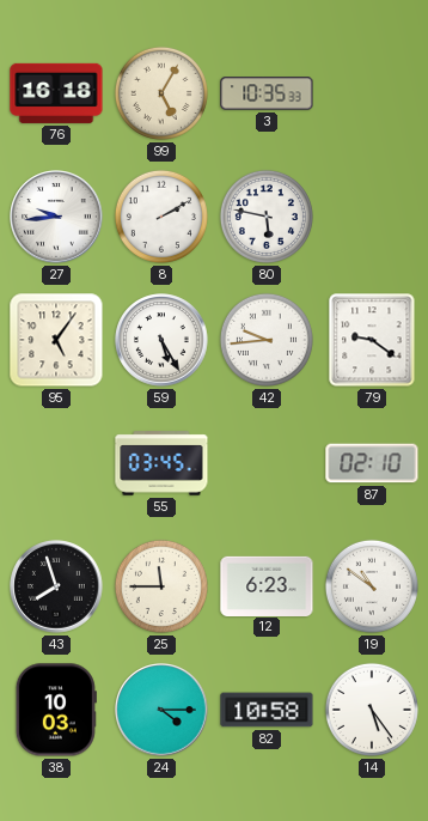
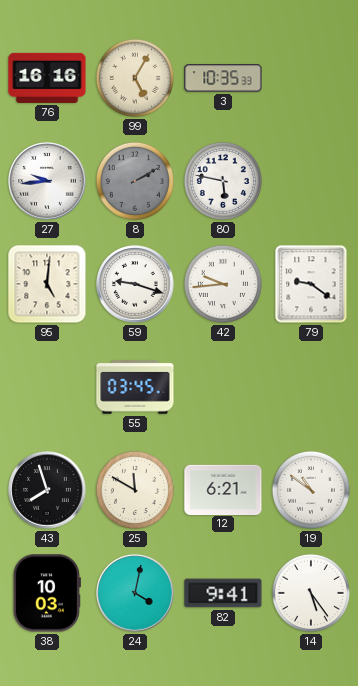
76: 16:18 -> 16:16
8 dial: white -> grey
95: 5:06 -> 5:01
59: 5:25 -> 9:18
87: 02:10 -> none
25: 11:45 -> 11:50
12: 6:23 -> 6:21
24: 4:15 -> 4:02
82: 10:58 -> 9:41
